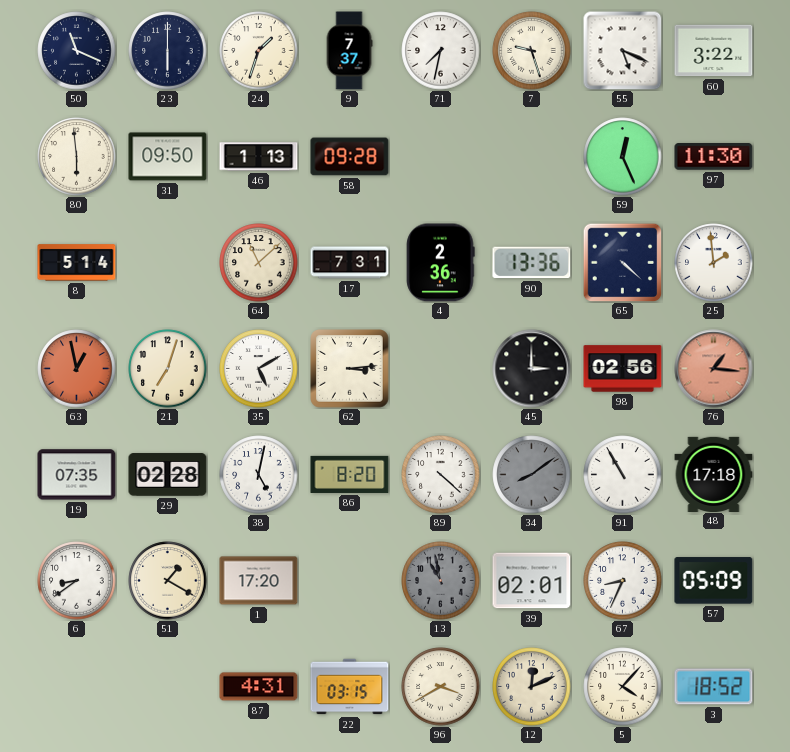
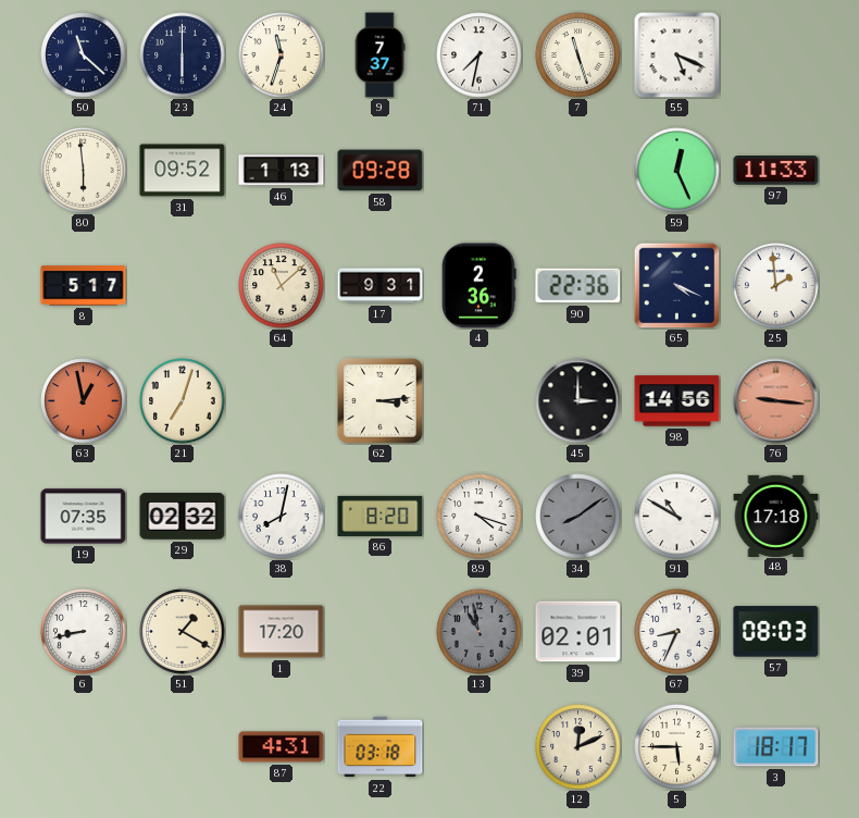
50: 11:19 -> 11:22
24: 1:33 -> 11:33
7: 9:27 -> 11:27
60: 3:22 -> none
31: 09:50 -> 09:52
97: 11:30 -> 11:33
8: 5:14 -> 5:17
17: 7:31 -> 9:31
90: 13:36 -> 22:36
65: 4:22 -> 4:19
35: 5:10 -> none
98: 02:56 -> 14:56
76: 1:16 -> 9:16
29: 02:28 -> 02:32
38: 5:02 -> 8:02
89: 4:22 -> 4:18
91: 10:55 -> 10:50
6: 8:39 -> 8:43
57: 05:09 -> 08:03
22: 03:15 -> 03:18
96: 3:40 -> none
5: 4:07 -> 5:45
3: 18:52 -> 18:17
